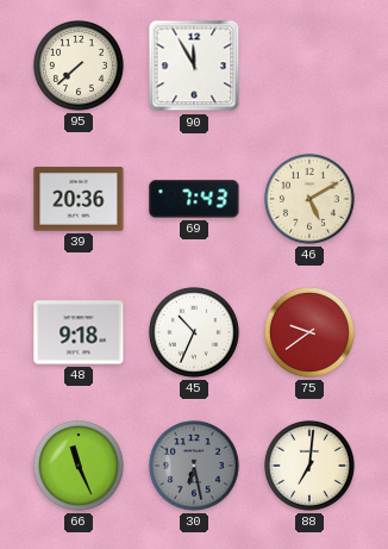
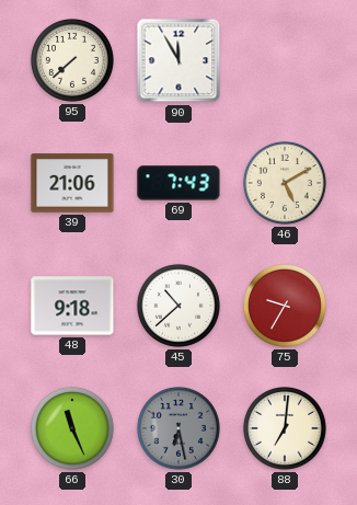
39: 20:36 -> 21:06
45: 10:34 -> 10:38
75: 9:39 -> 9:35
